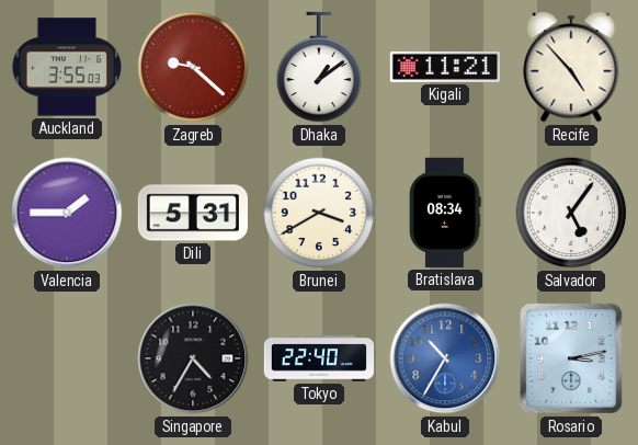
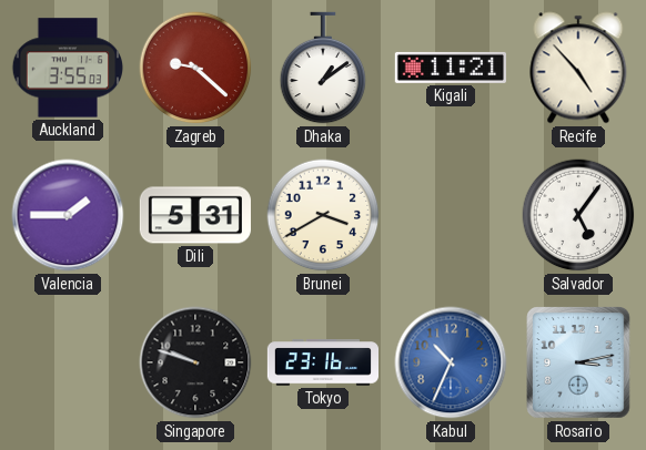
Bratislava: 08:34 -> none
Singapore: 4:35 -> 9:48
Tokyo: 22:40 -> 23:16
Kabul: 10:35 -> 10:34
